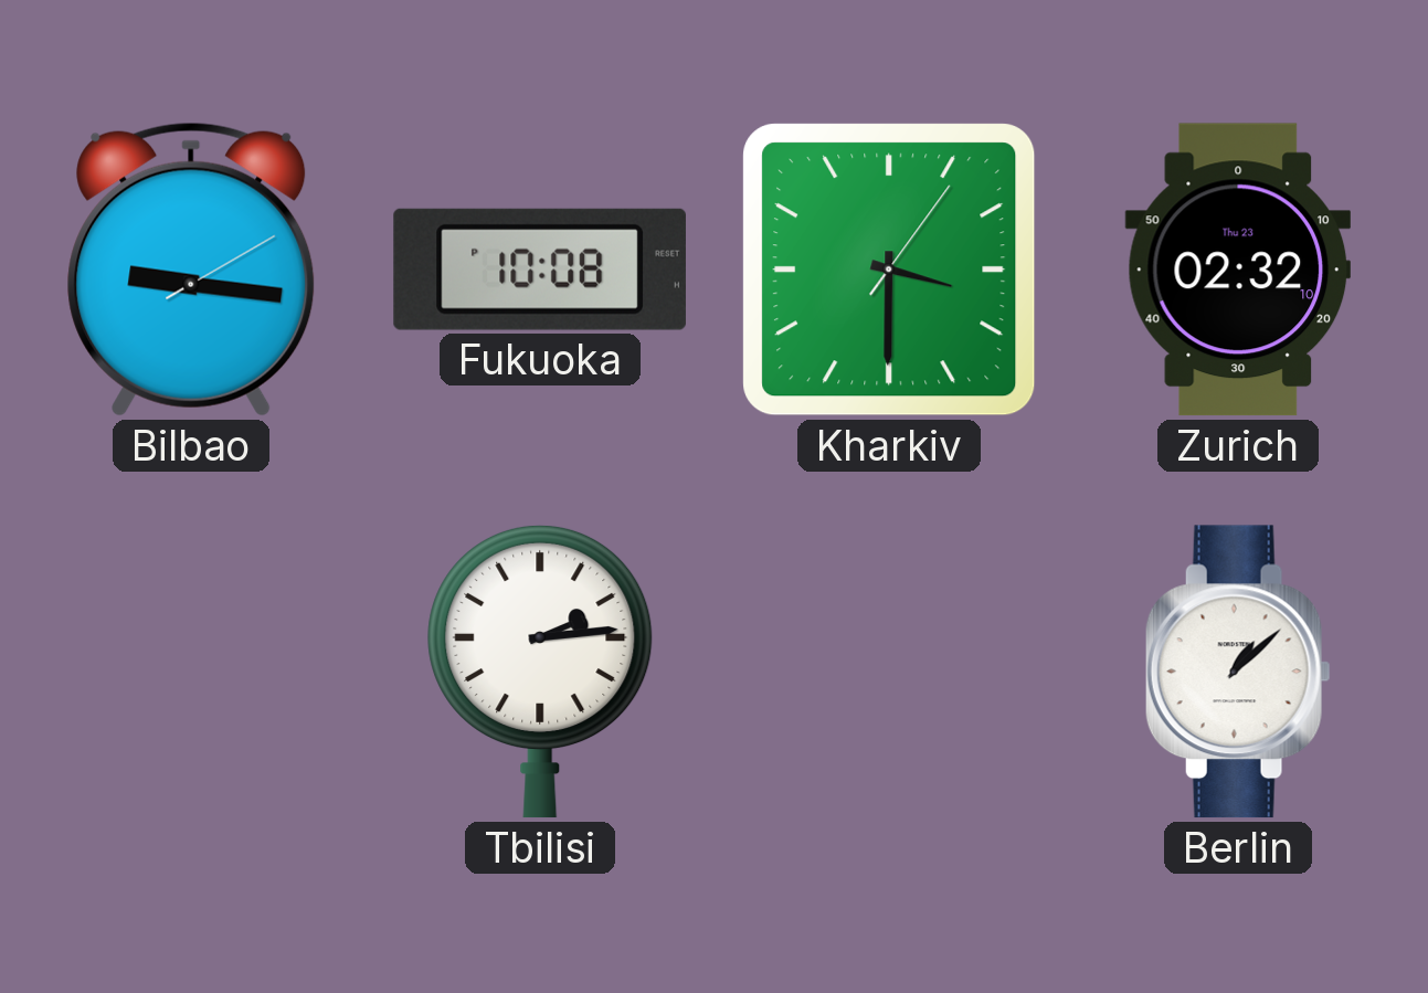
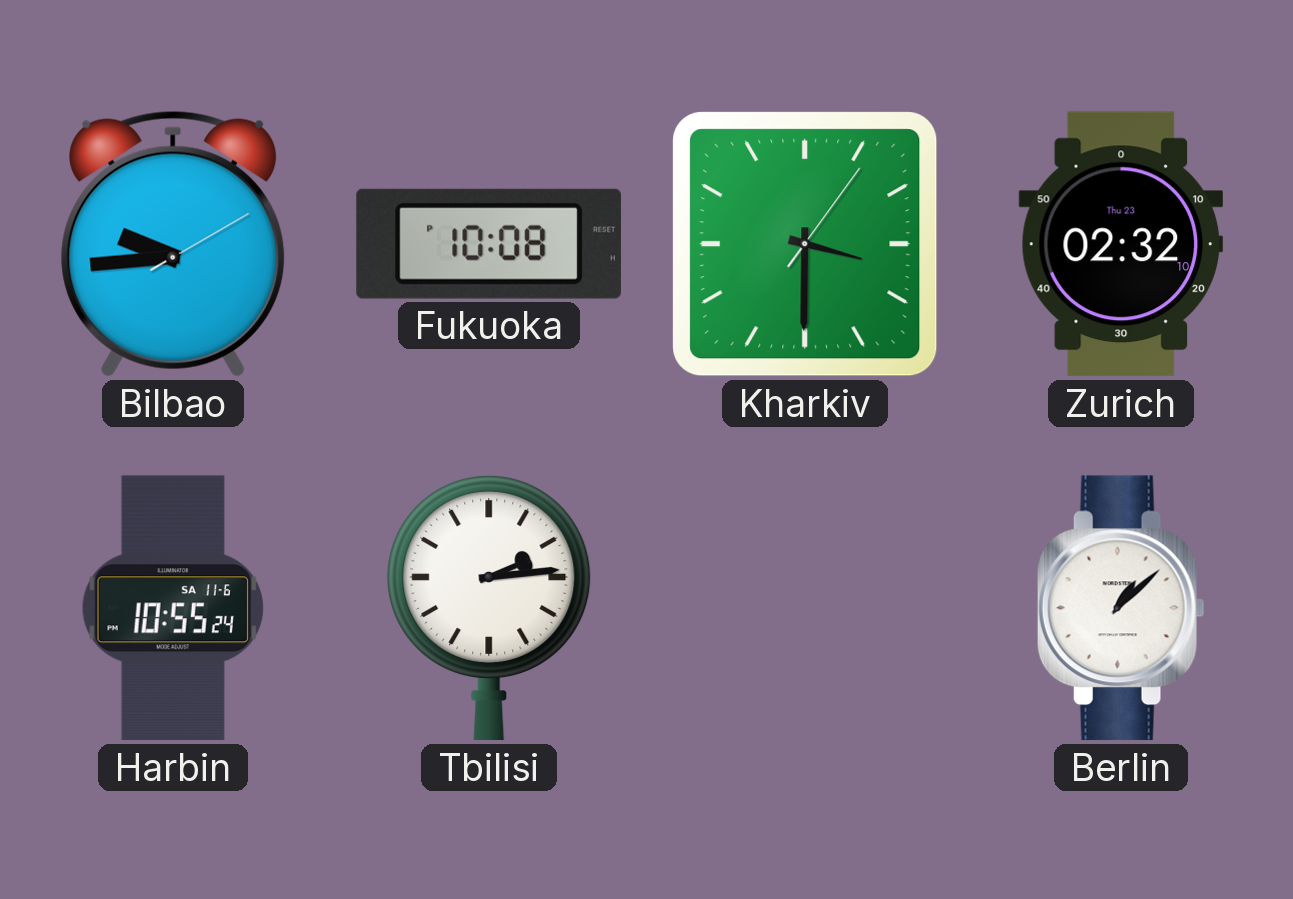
Bilbao: 9:16 -> 9:44
Harbin: none -> 10:55
